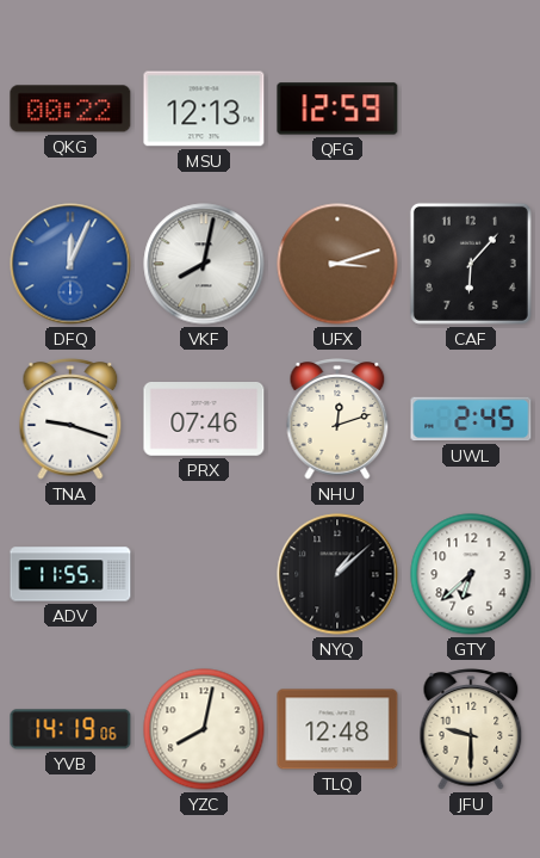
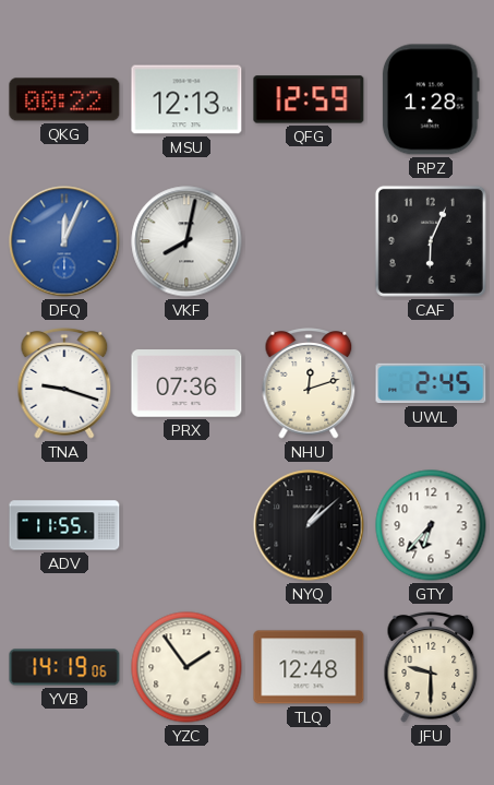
RPZ: none -> 1:28
UFX: 3:12 -> none
CAF: 6:07 -> 6:04
PRX: 07:46 -> 07:36
GTY: 6:38 -> 6:37
YZC: 8:02 -> 1:54
